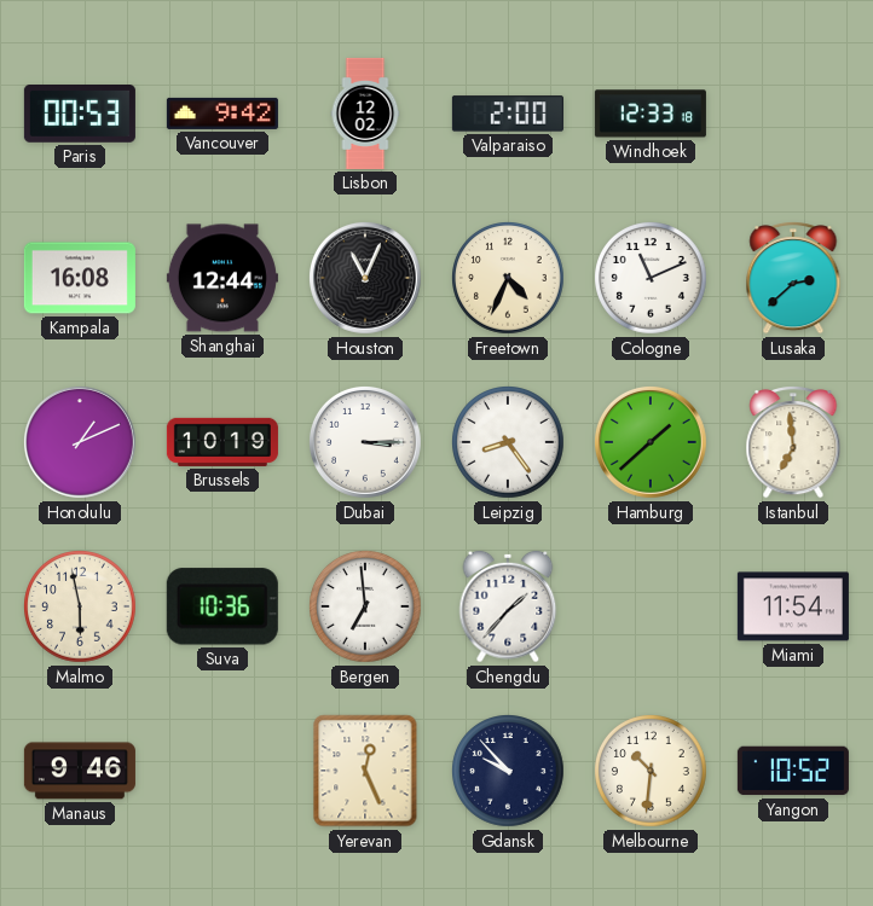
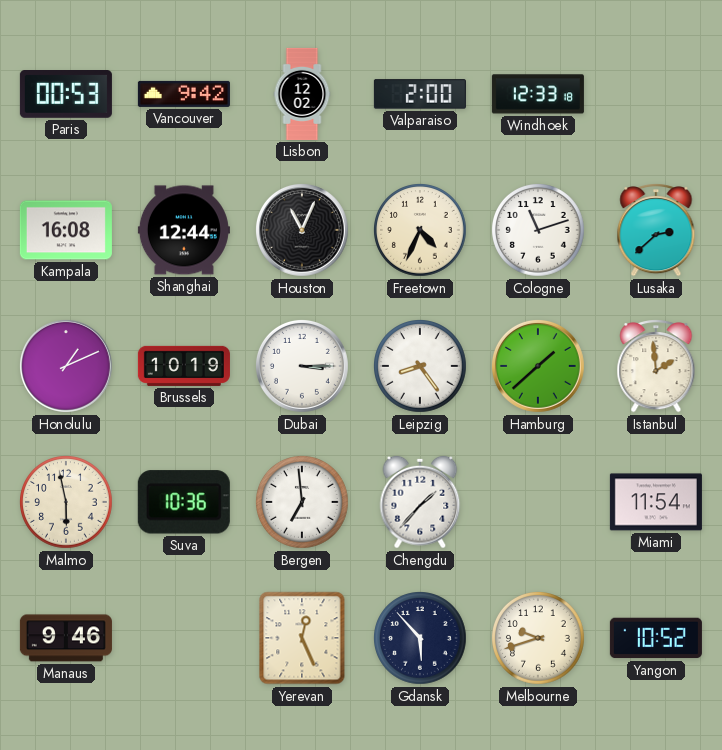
Cologne: 11:11 -> 11:12
Istanbul: 6:59 -> 1:59
Gdansk: 9:53 -> 5:53
Melbourne: 10:31 -> 9:42
